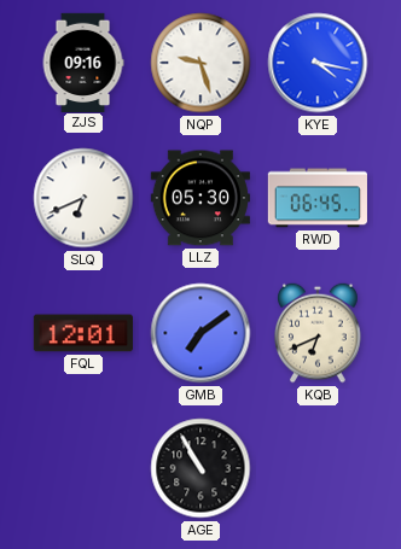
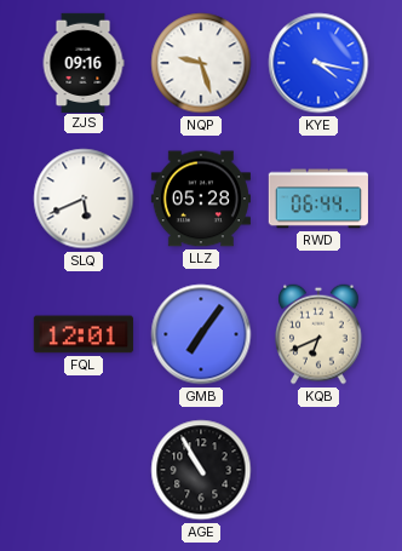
SLQ: 6:41 -> 5:41
LLZ: 05:30 -> 05:28
RWD: 06:45 -> 06:44
GMB: 7:09 -> 7:06
